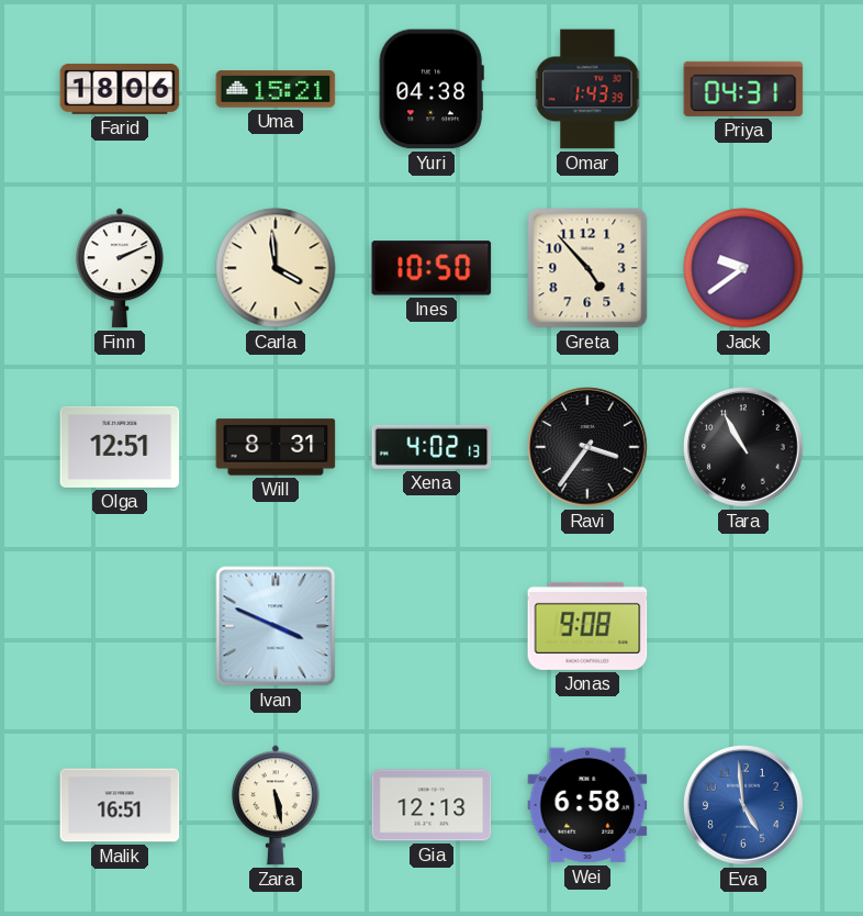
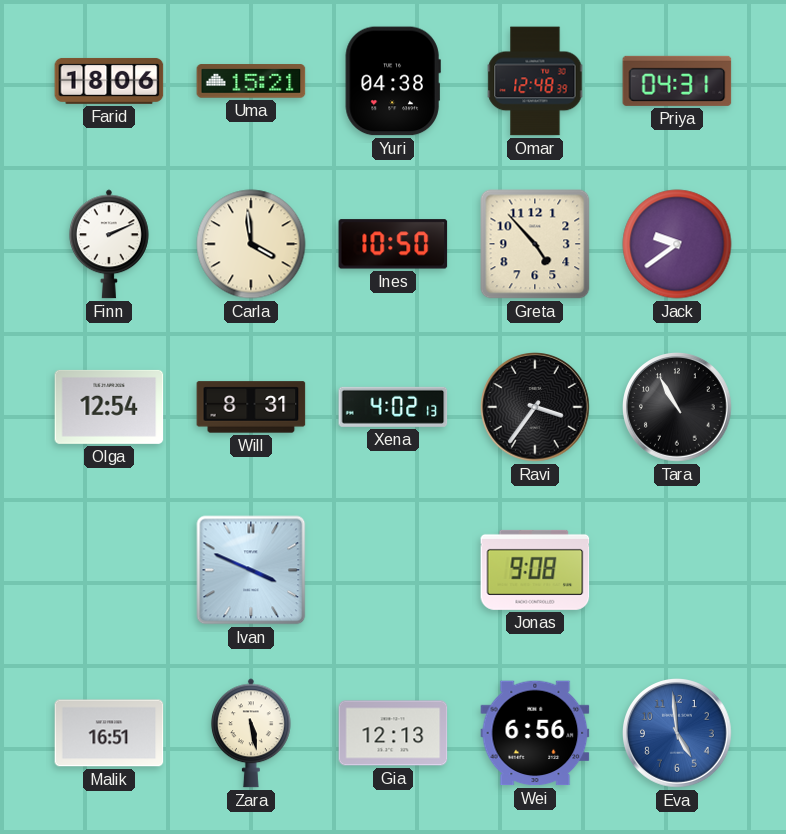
Omar: 1:43 -> 12:48
Olga: 12:51 -> 12:54
Wei: 6:58 -> 6:56
